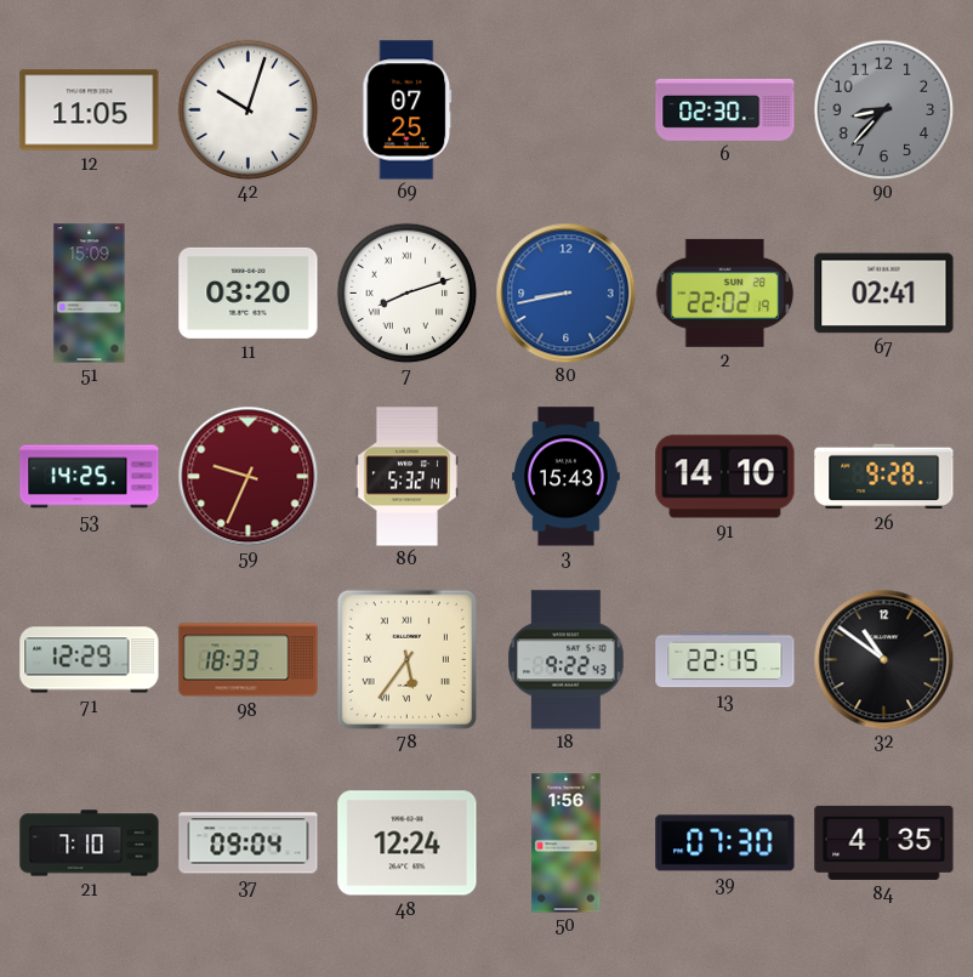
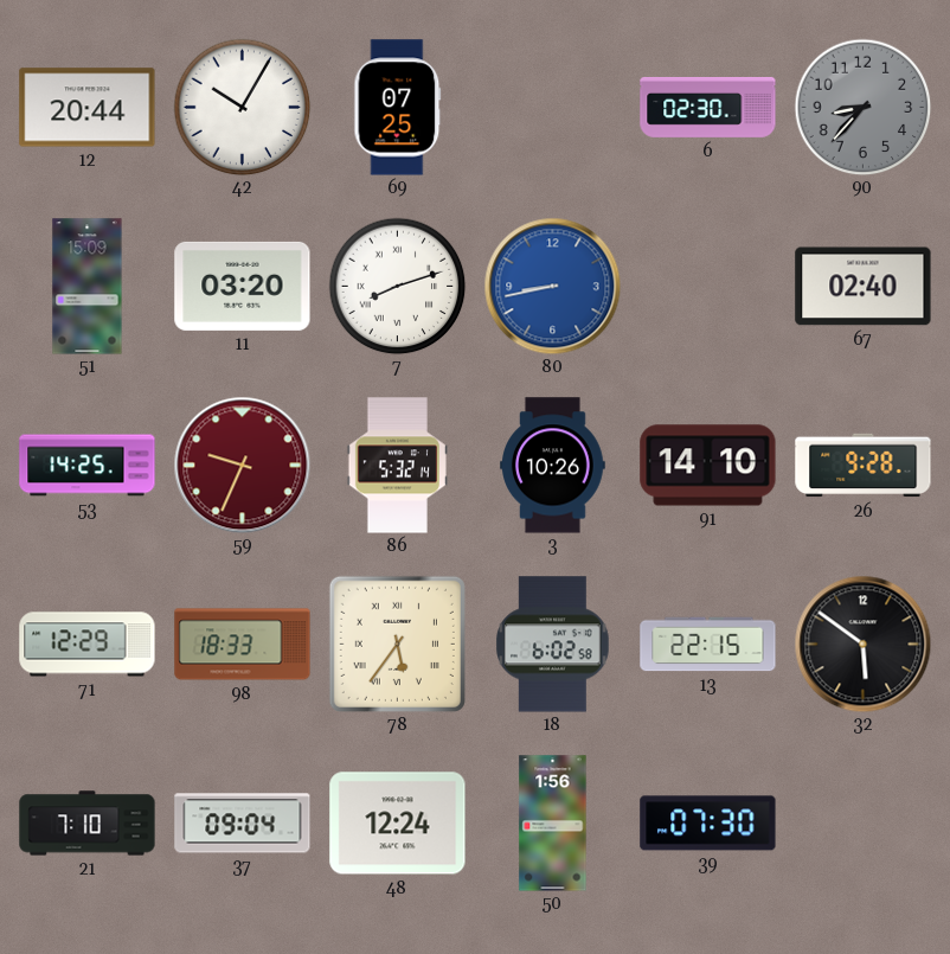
12: 11:05 -> 20:44
42: 10:03 -> 10:05
2: 22:02 -> none
67: 02:41 -> 02:40
3: 15:43 -> 10:26
18: 9:22 -> 6:02
32: 10:51 -> 5:51
84: 4:35 -> none
